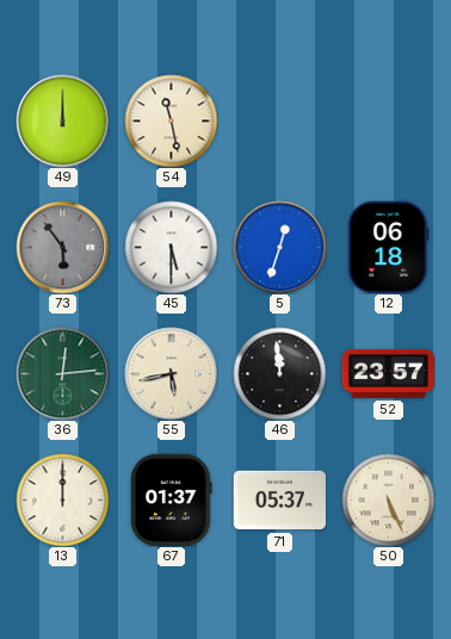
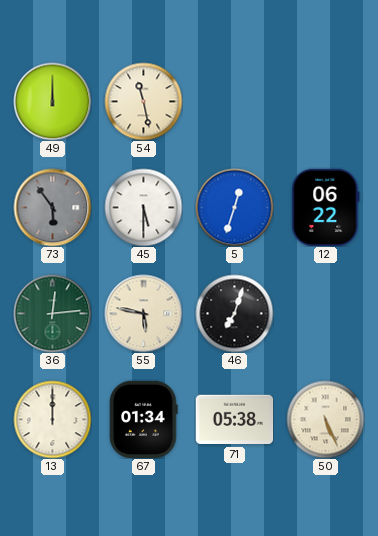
12: 06:18 -> 06:22
55: 5:43 -> 5:47
46: 11:59 -> 7:03
52: 23:57 -> none
67: 01:37 -> 01:34
71: 05:37 -> 05:38
